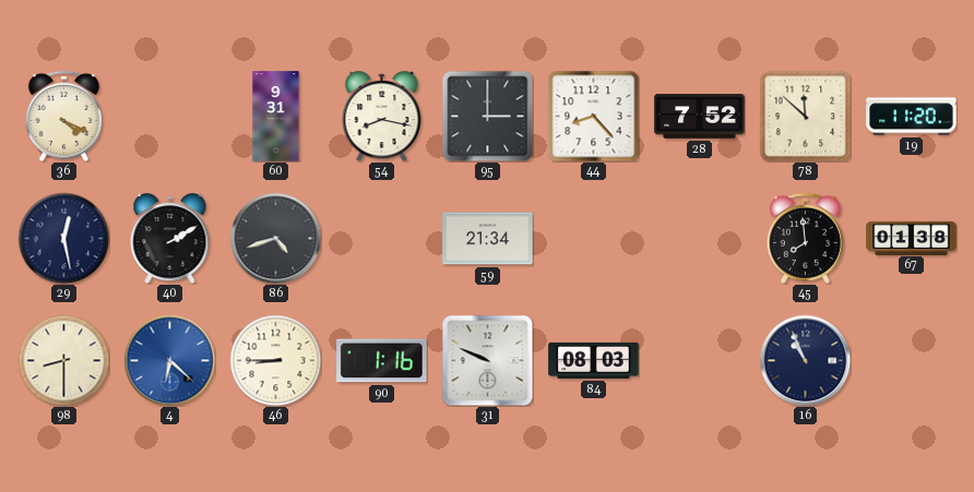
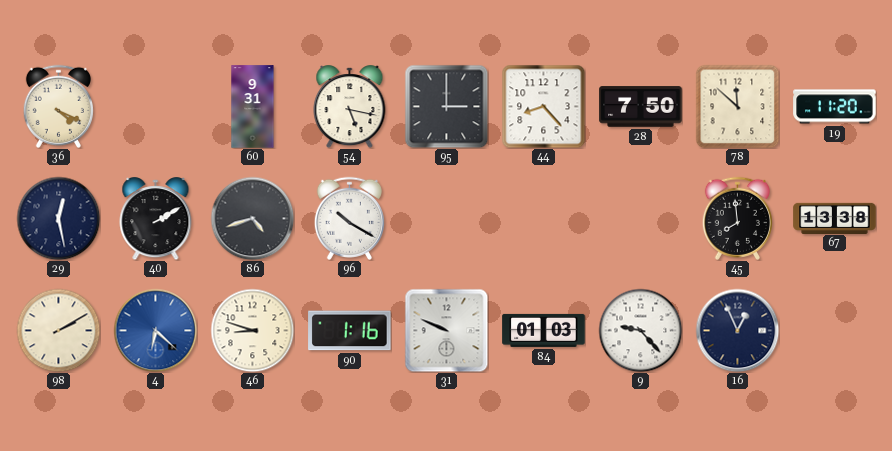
54: 8:17 -> 5:17
28: 7:52 -> 7:50
96: none -> 10:20
59: 21:34 -> none
67: 01:38 -> 13:38
98: 8:30 -> 2:10
46: 8:45 -> 8:48
84: 08:03 -> 01:03
9: none -> 9:23
16: 10:56 -> 12:56
